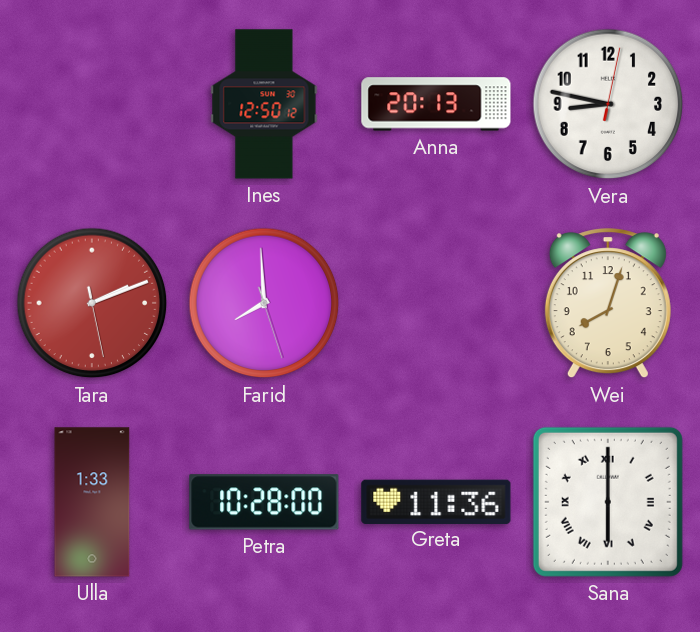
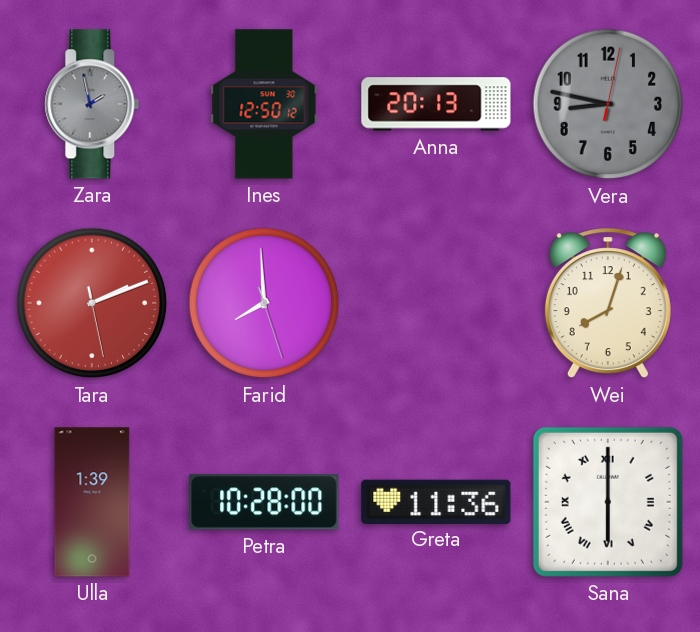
Zara: none -> 1:58
Vera dial: white -> grey
Ulla: 1:33 -> 1:39
